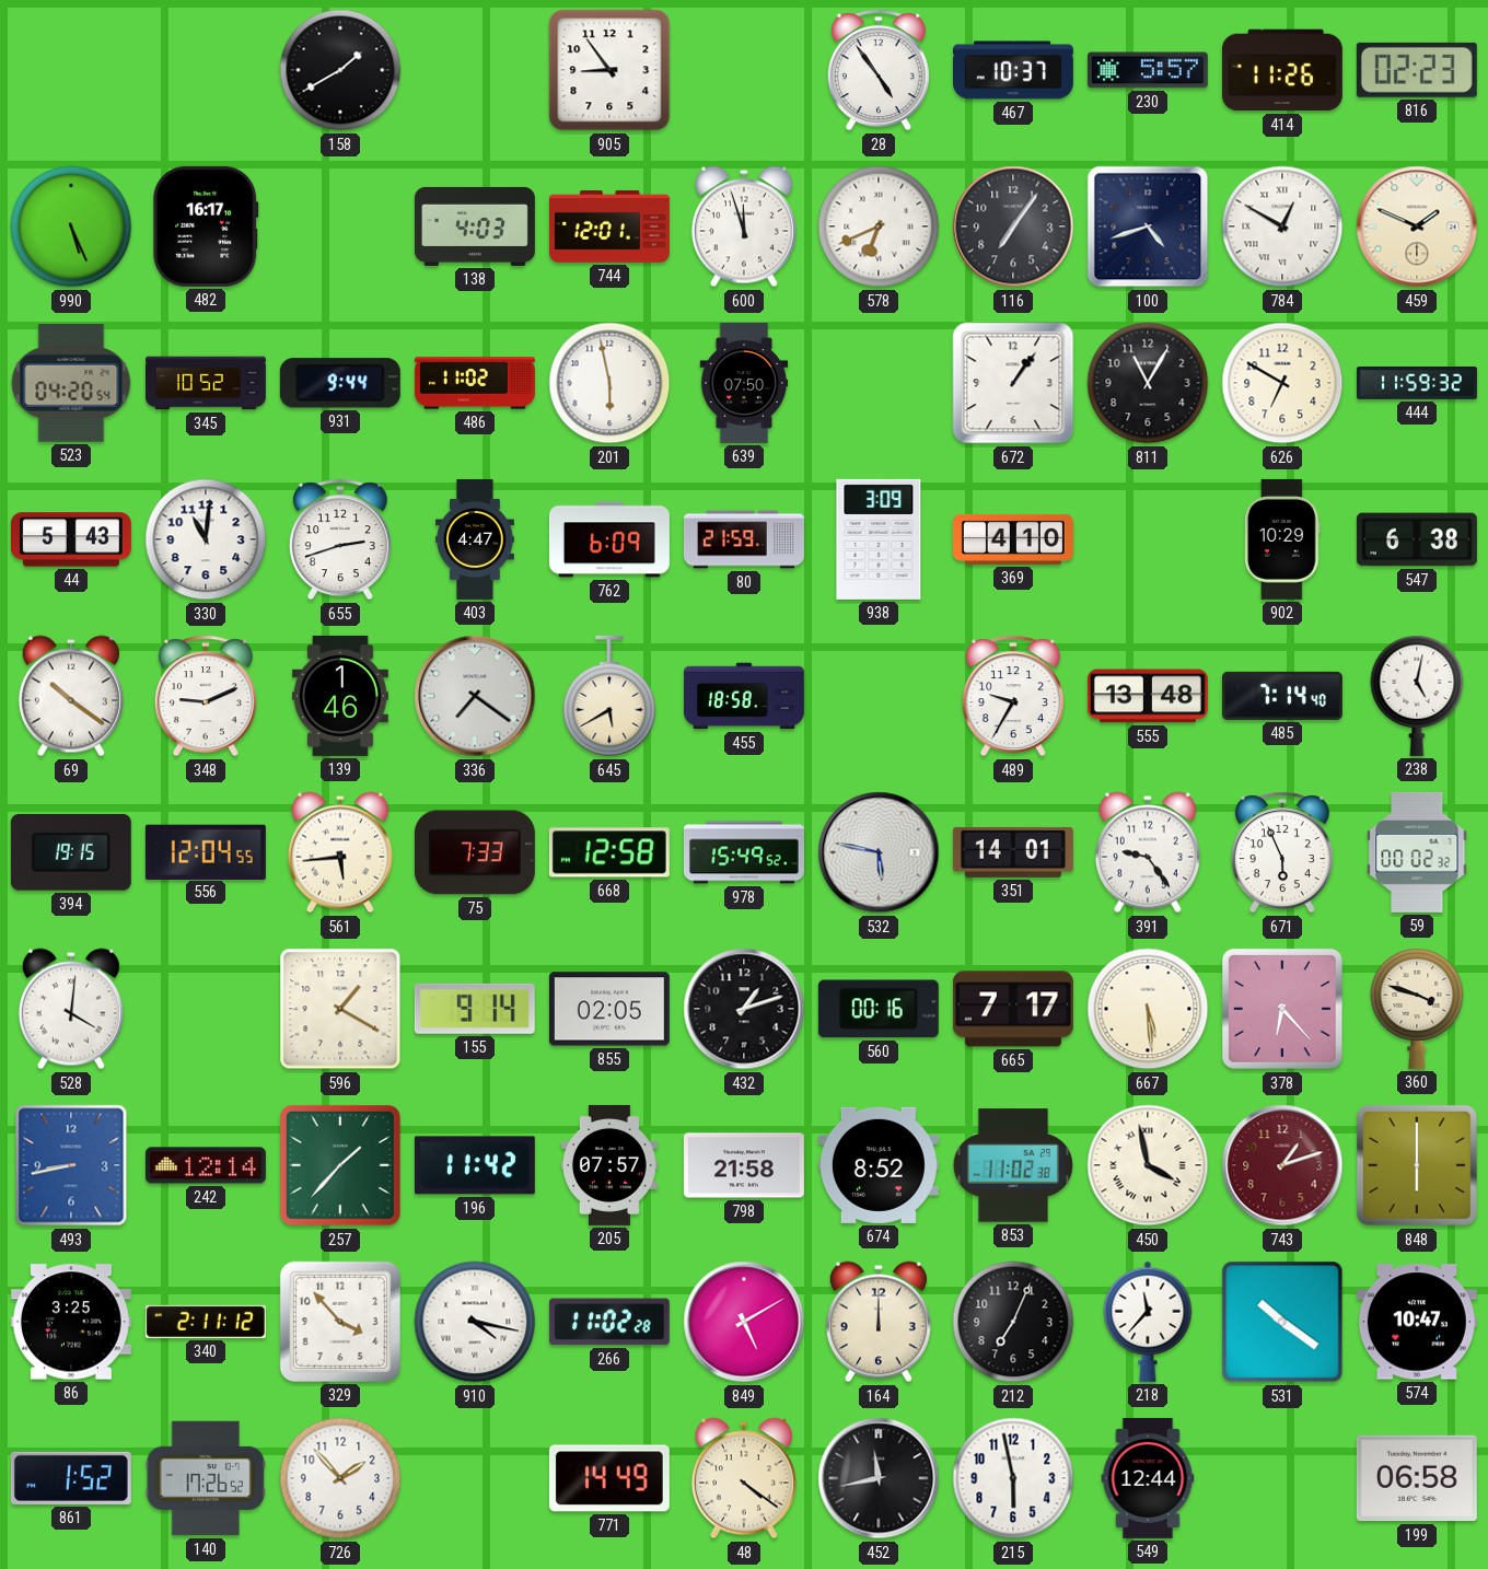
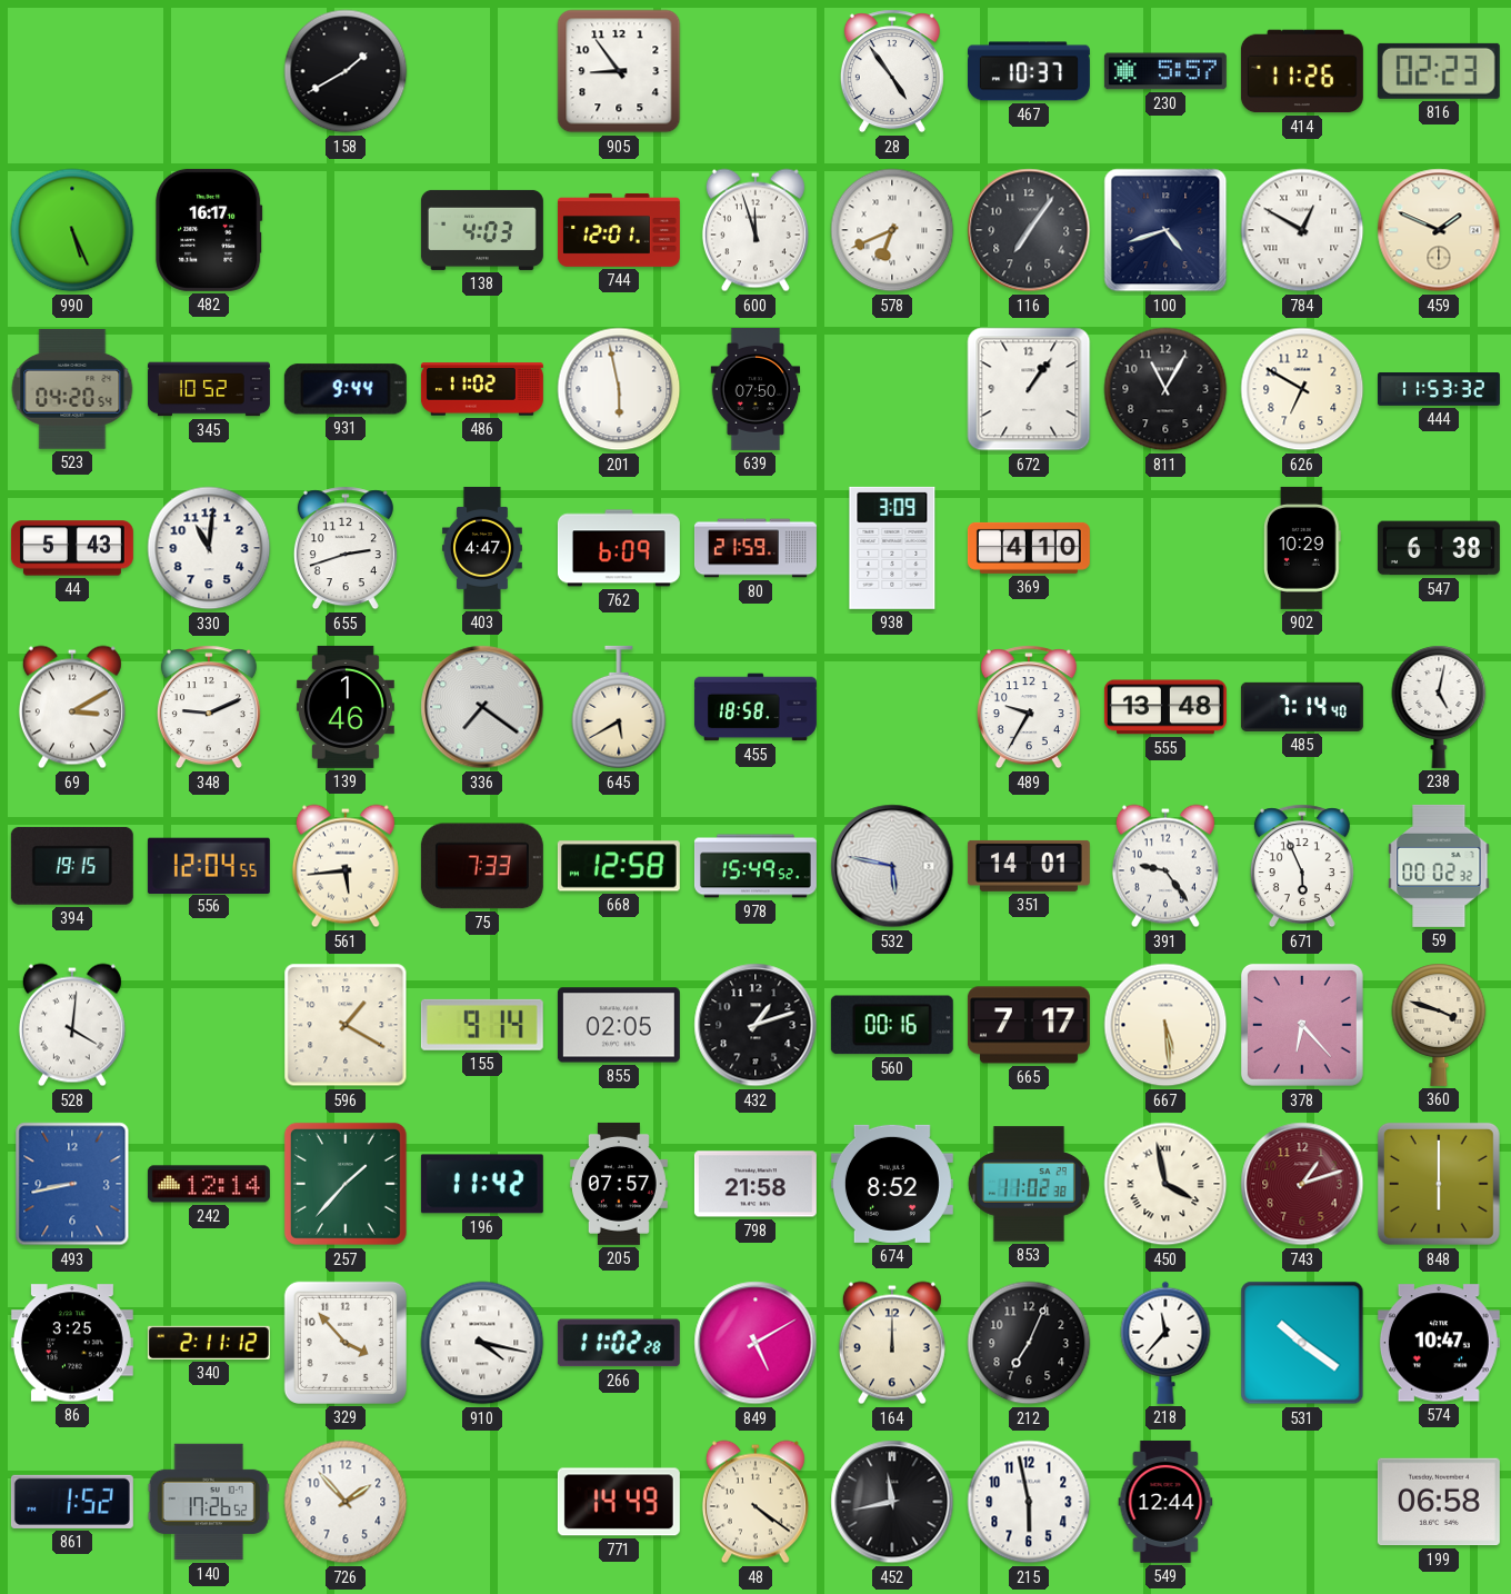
444: 11:59 -> 11:53
69: 10:21 -> 3:10
